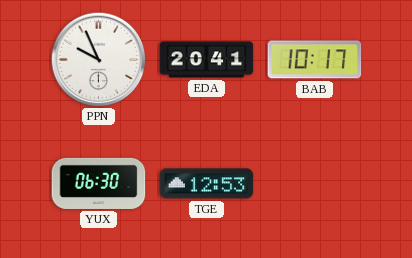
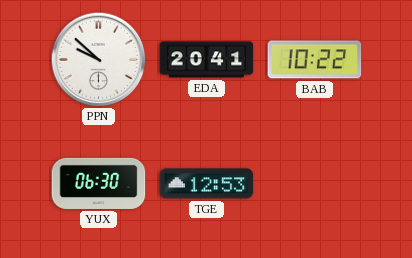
PPN: 9:56 -> 9:52
BAB: 10:17 -> 10:22
